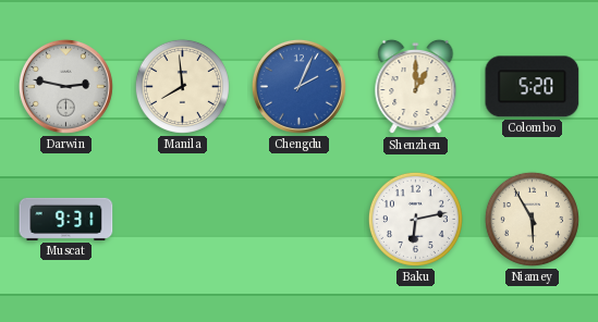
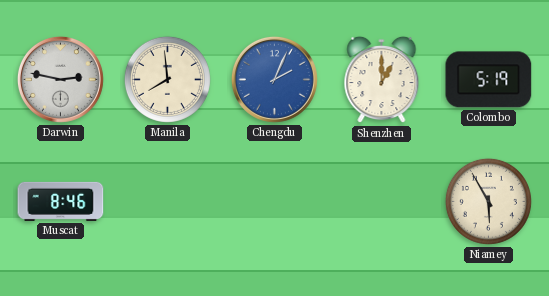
Colombo: 5:20 -> 5:19
Muscat: 9:31 -> 8:46
Baku: 6:13 -> none
